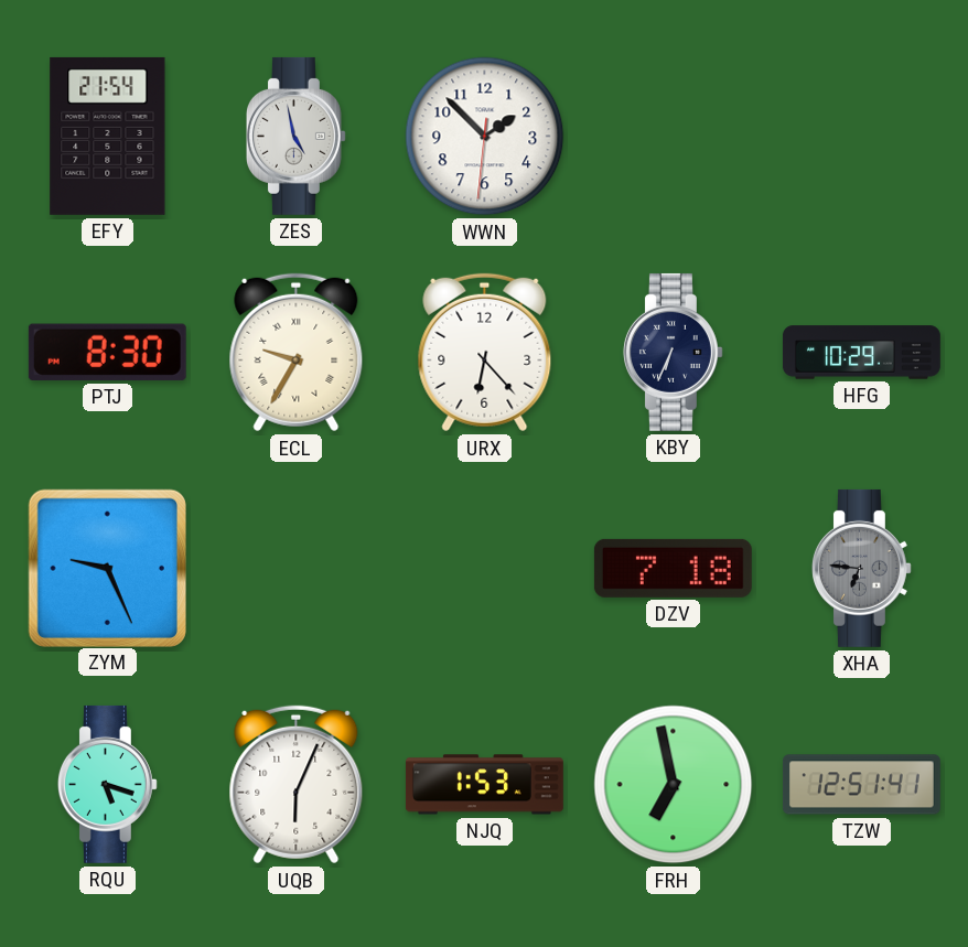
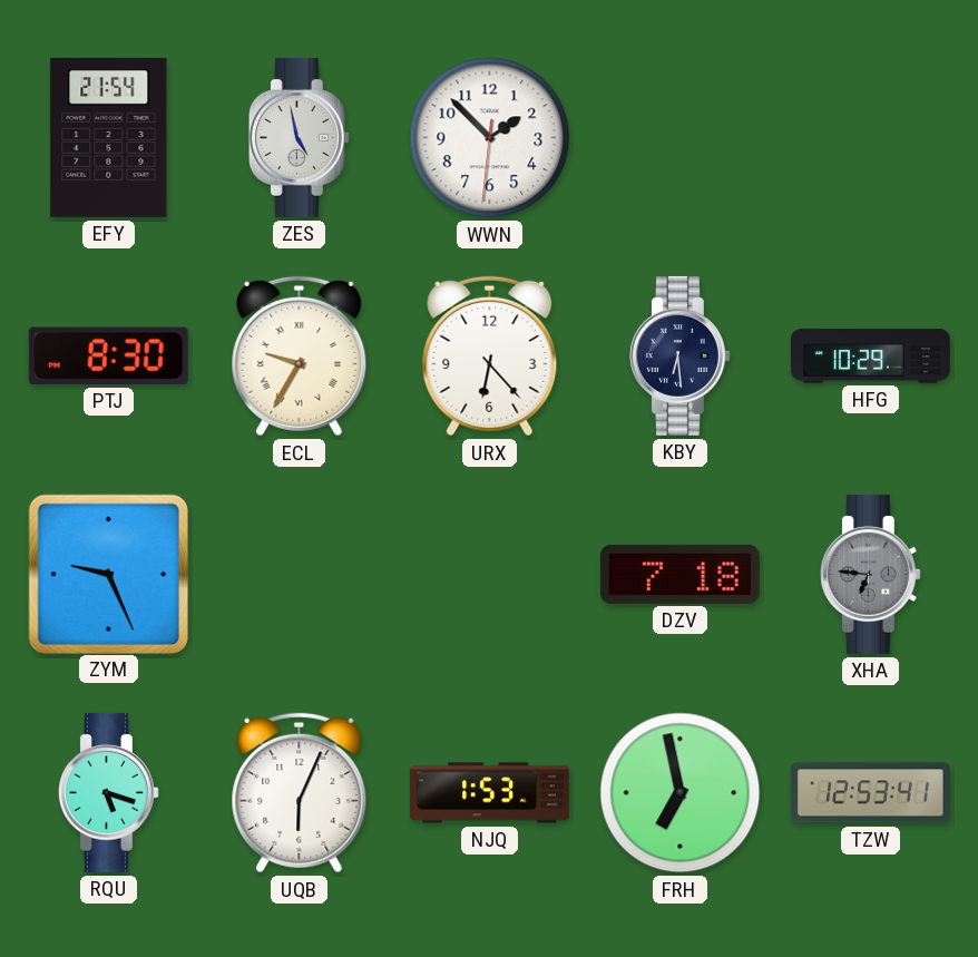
KBY: 6:34 -> 6:29
TZW: 12:51 -> 12:53
